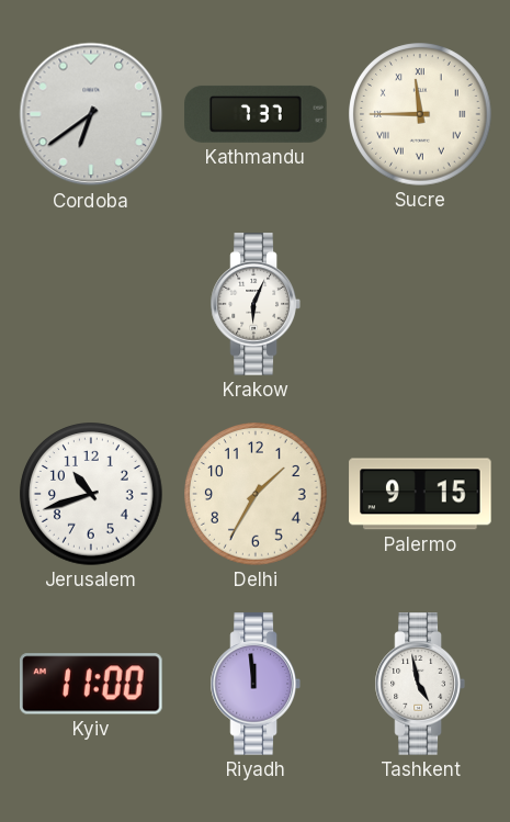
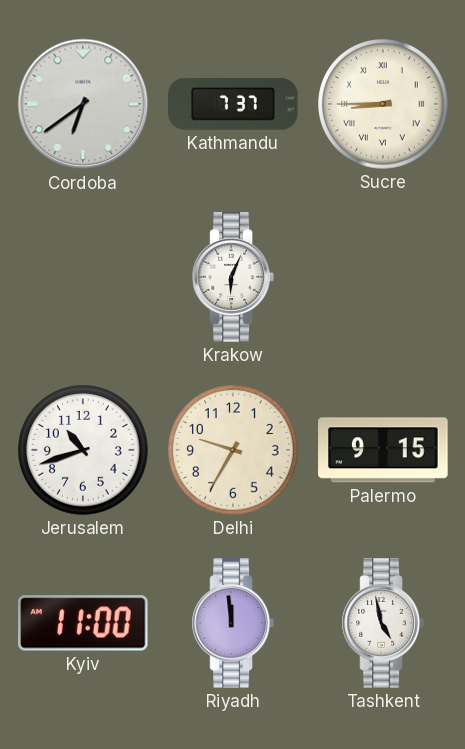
Sucre: 11:45 -> 8:45
Delhi: 1:35 -> 9:35
